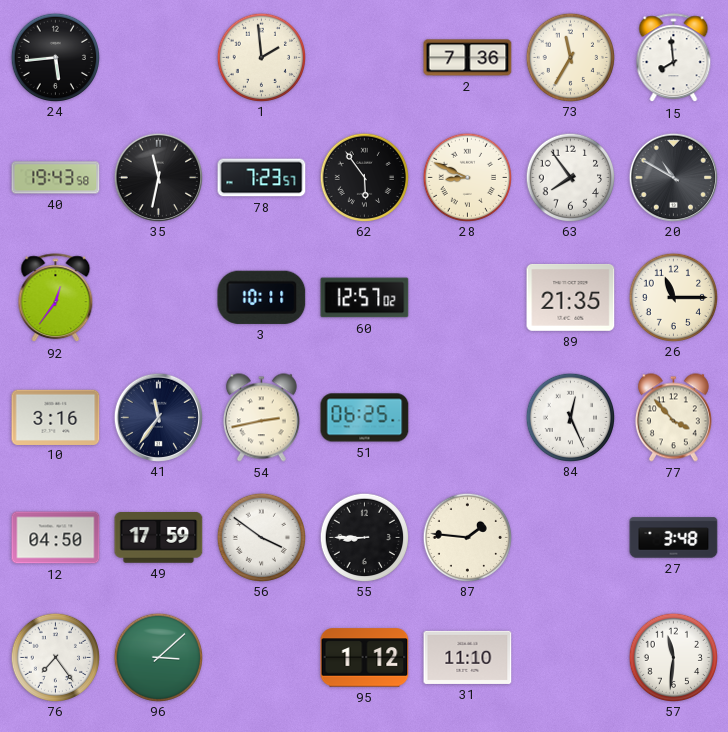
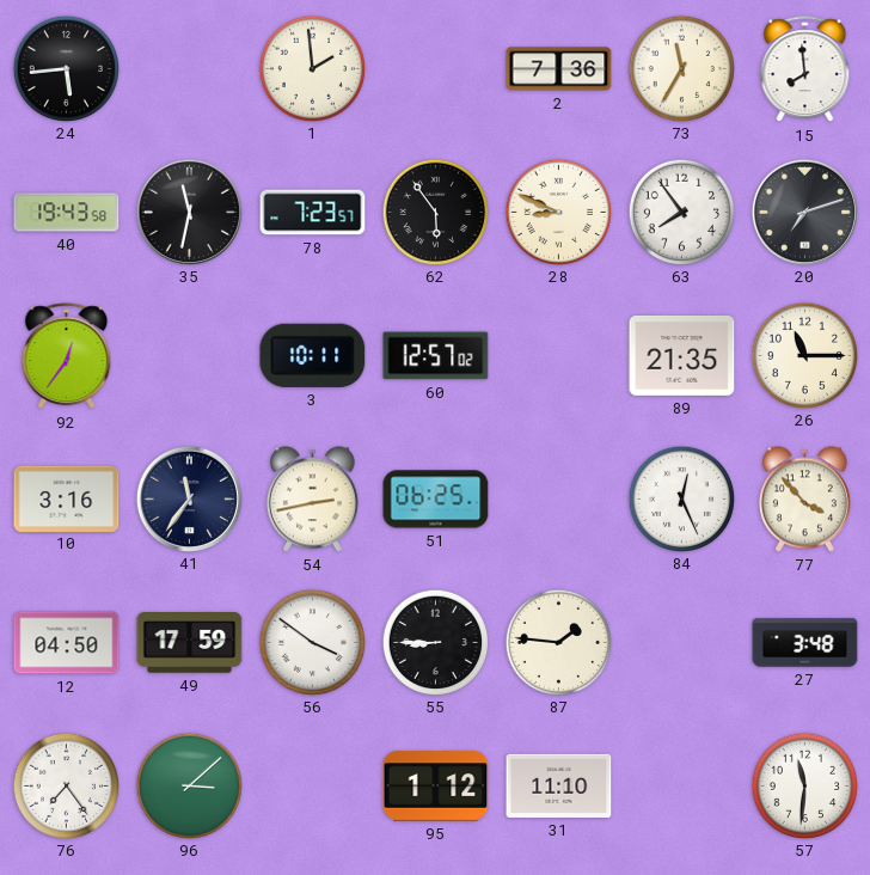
20: 10:50 -> 7:12
